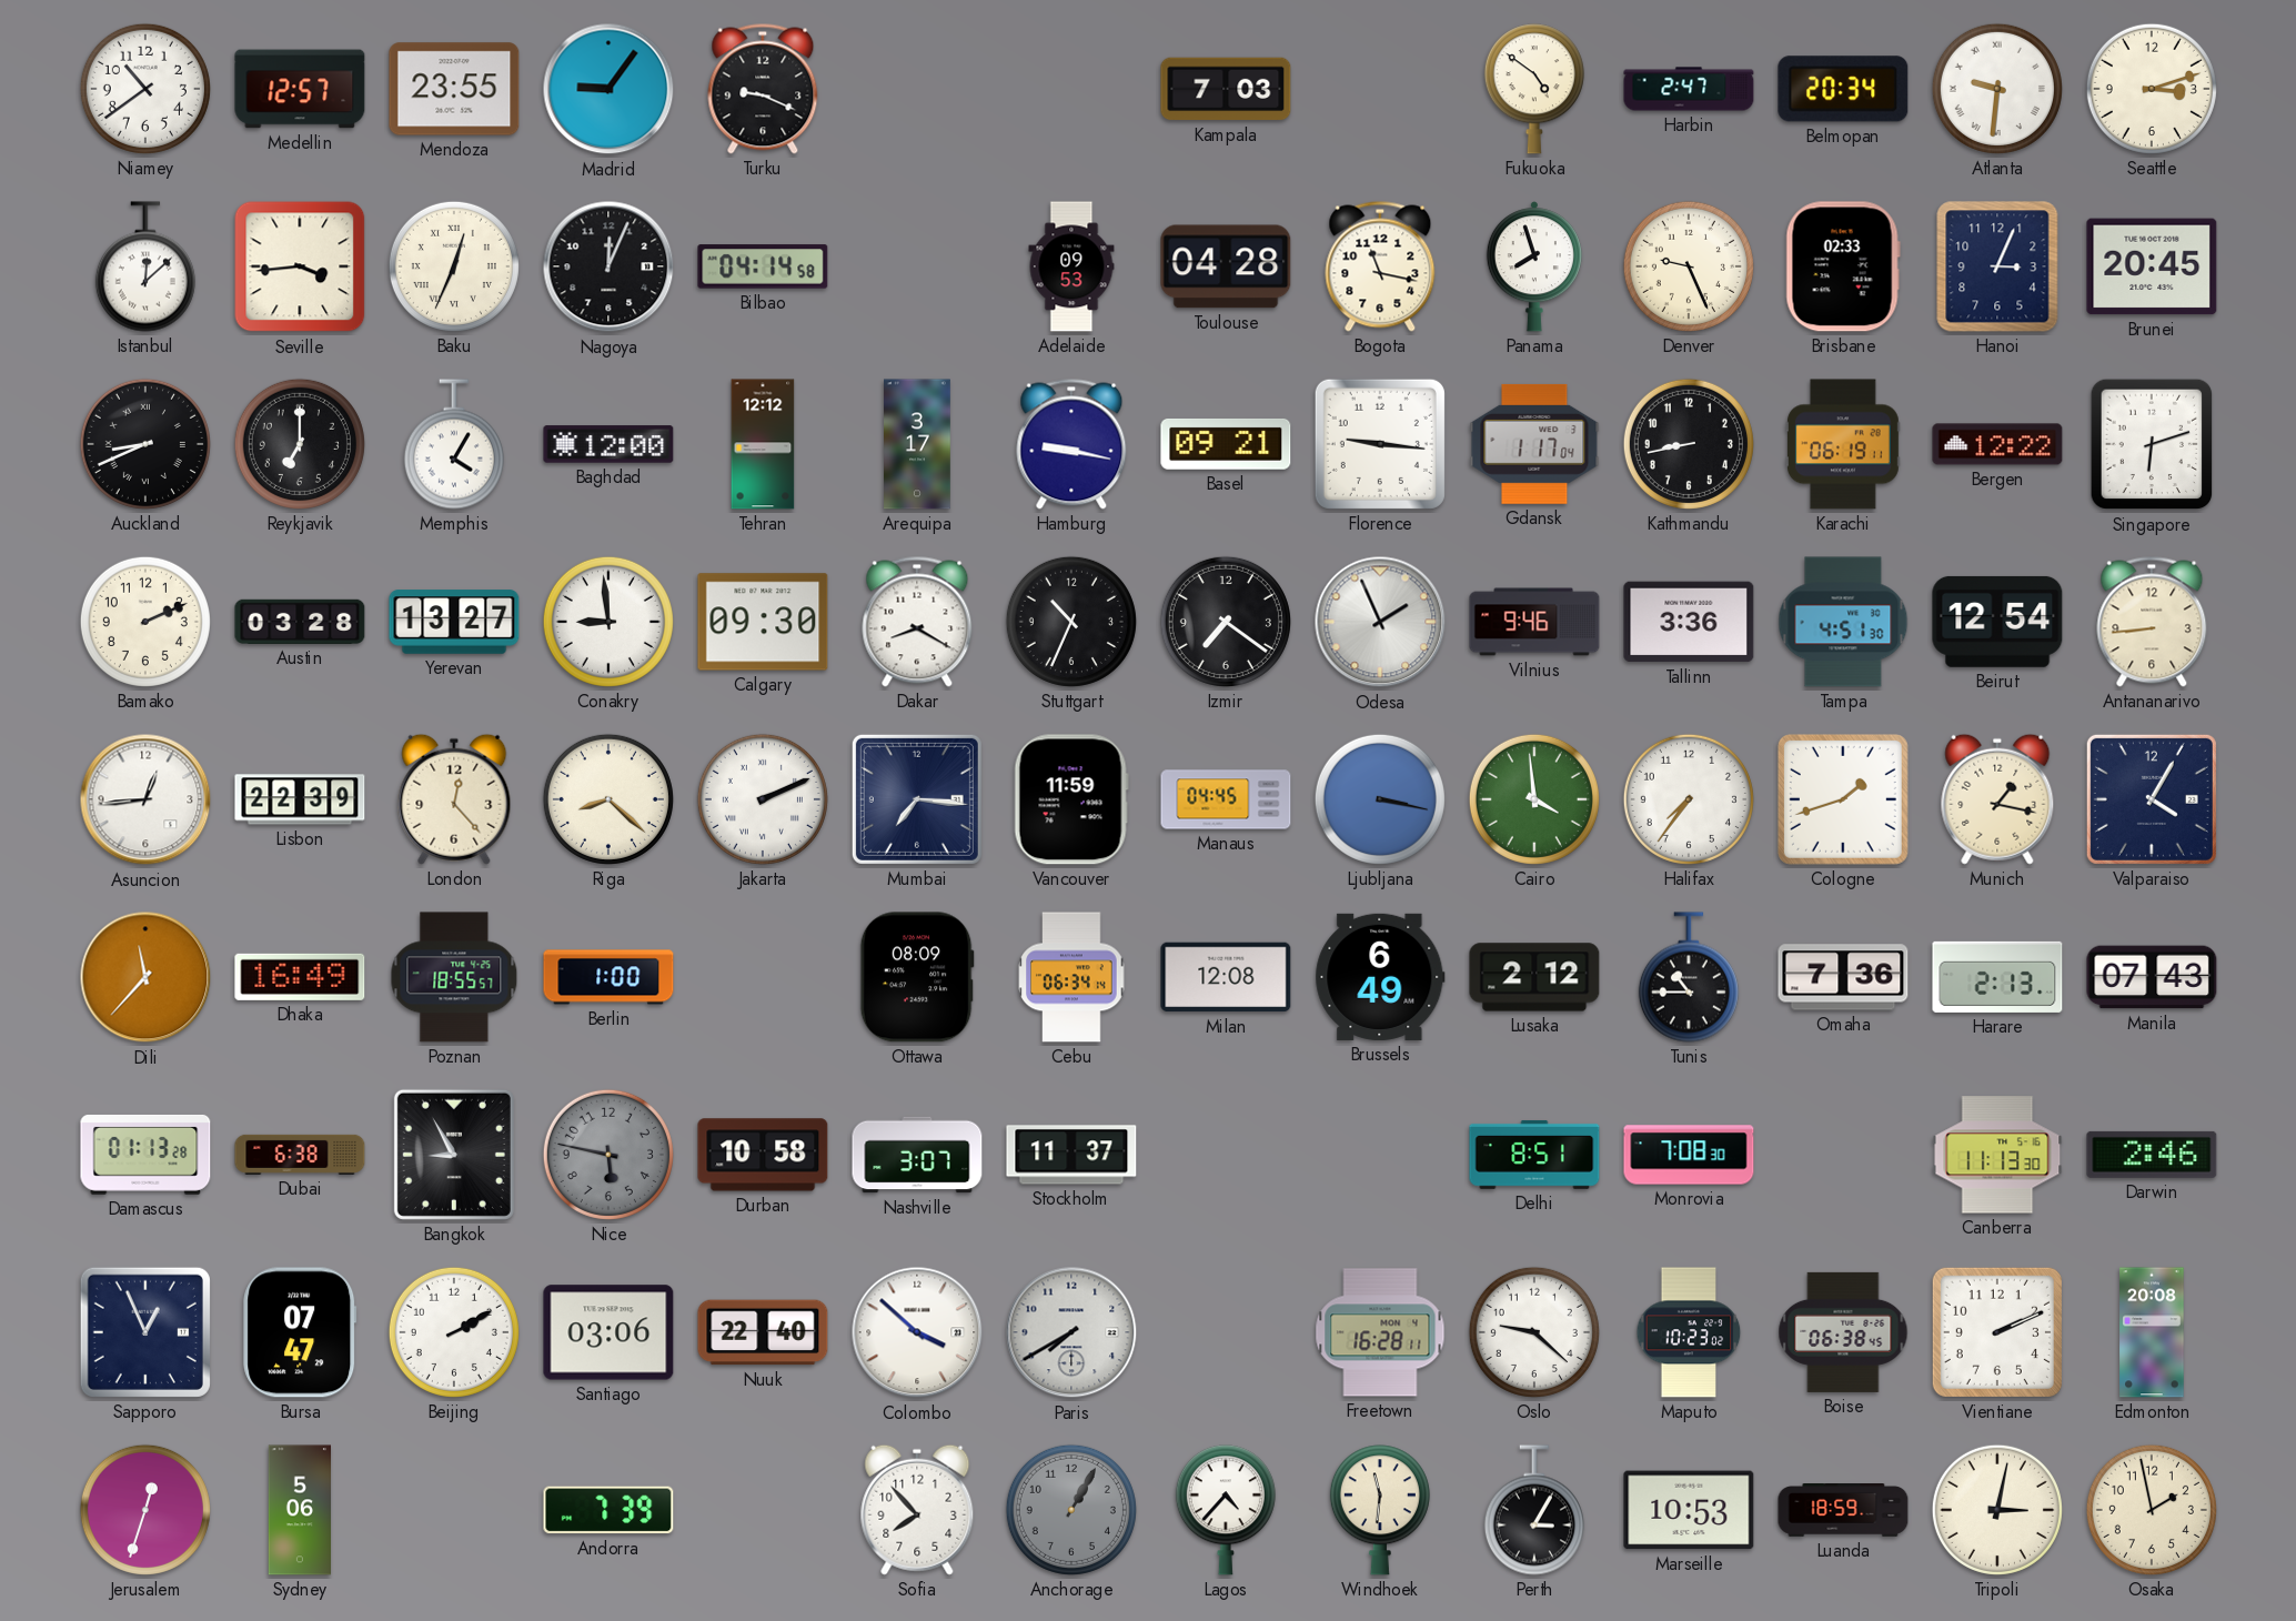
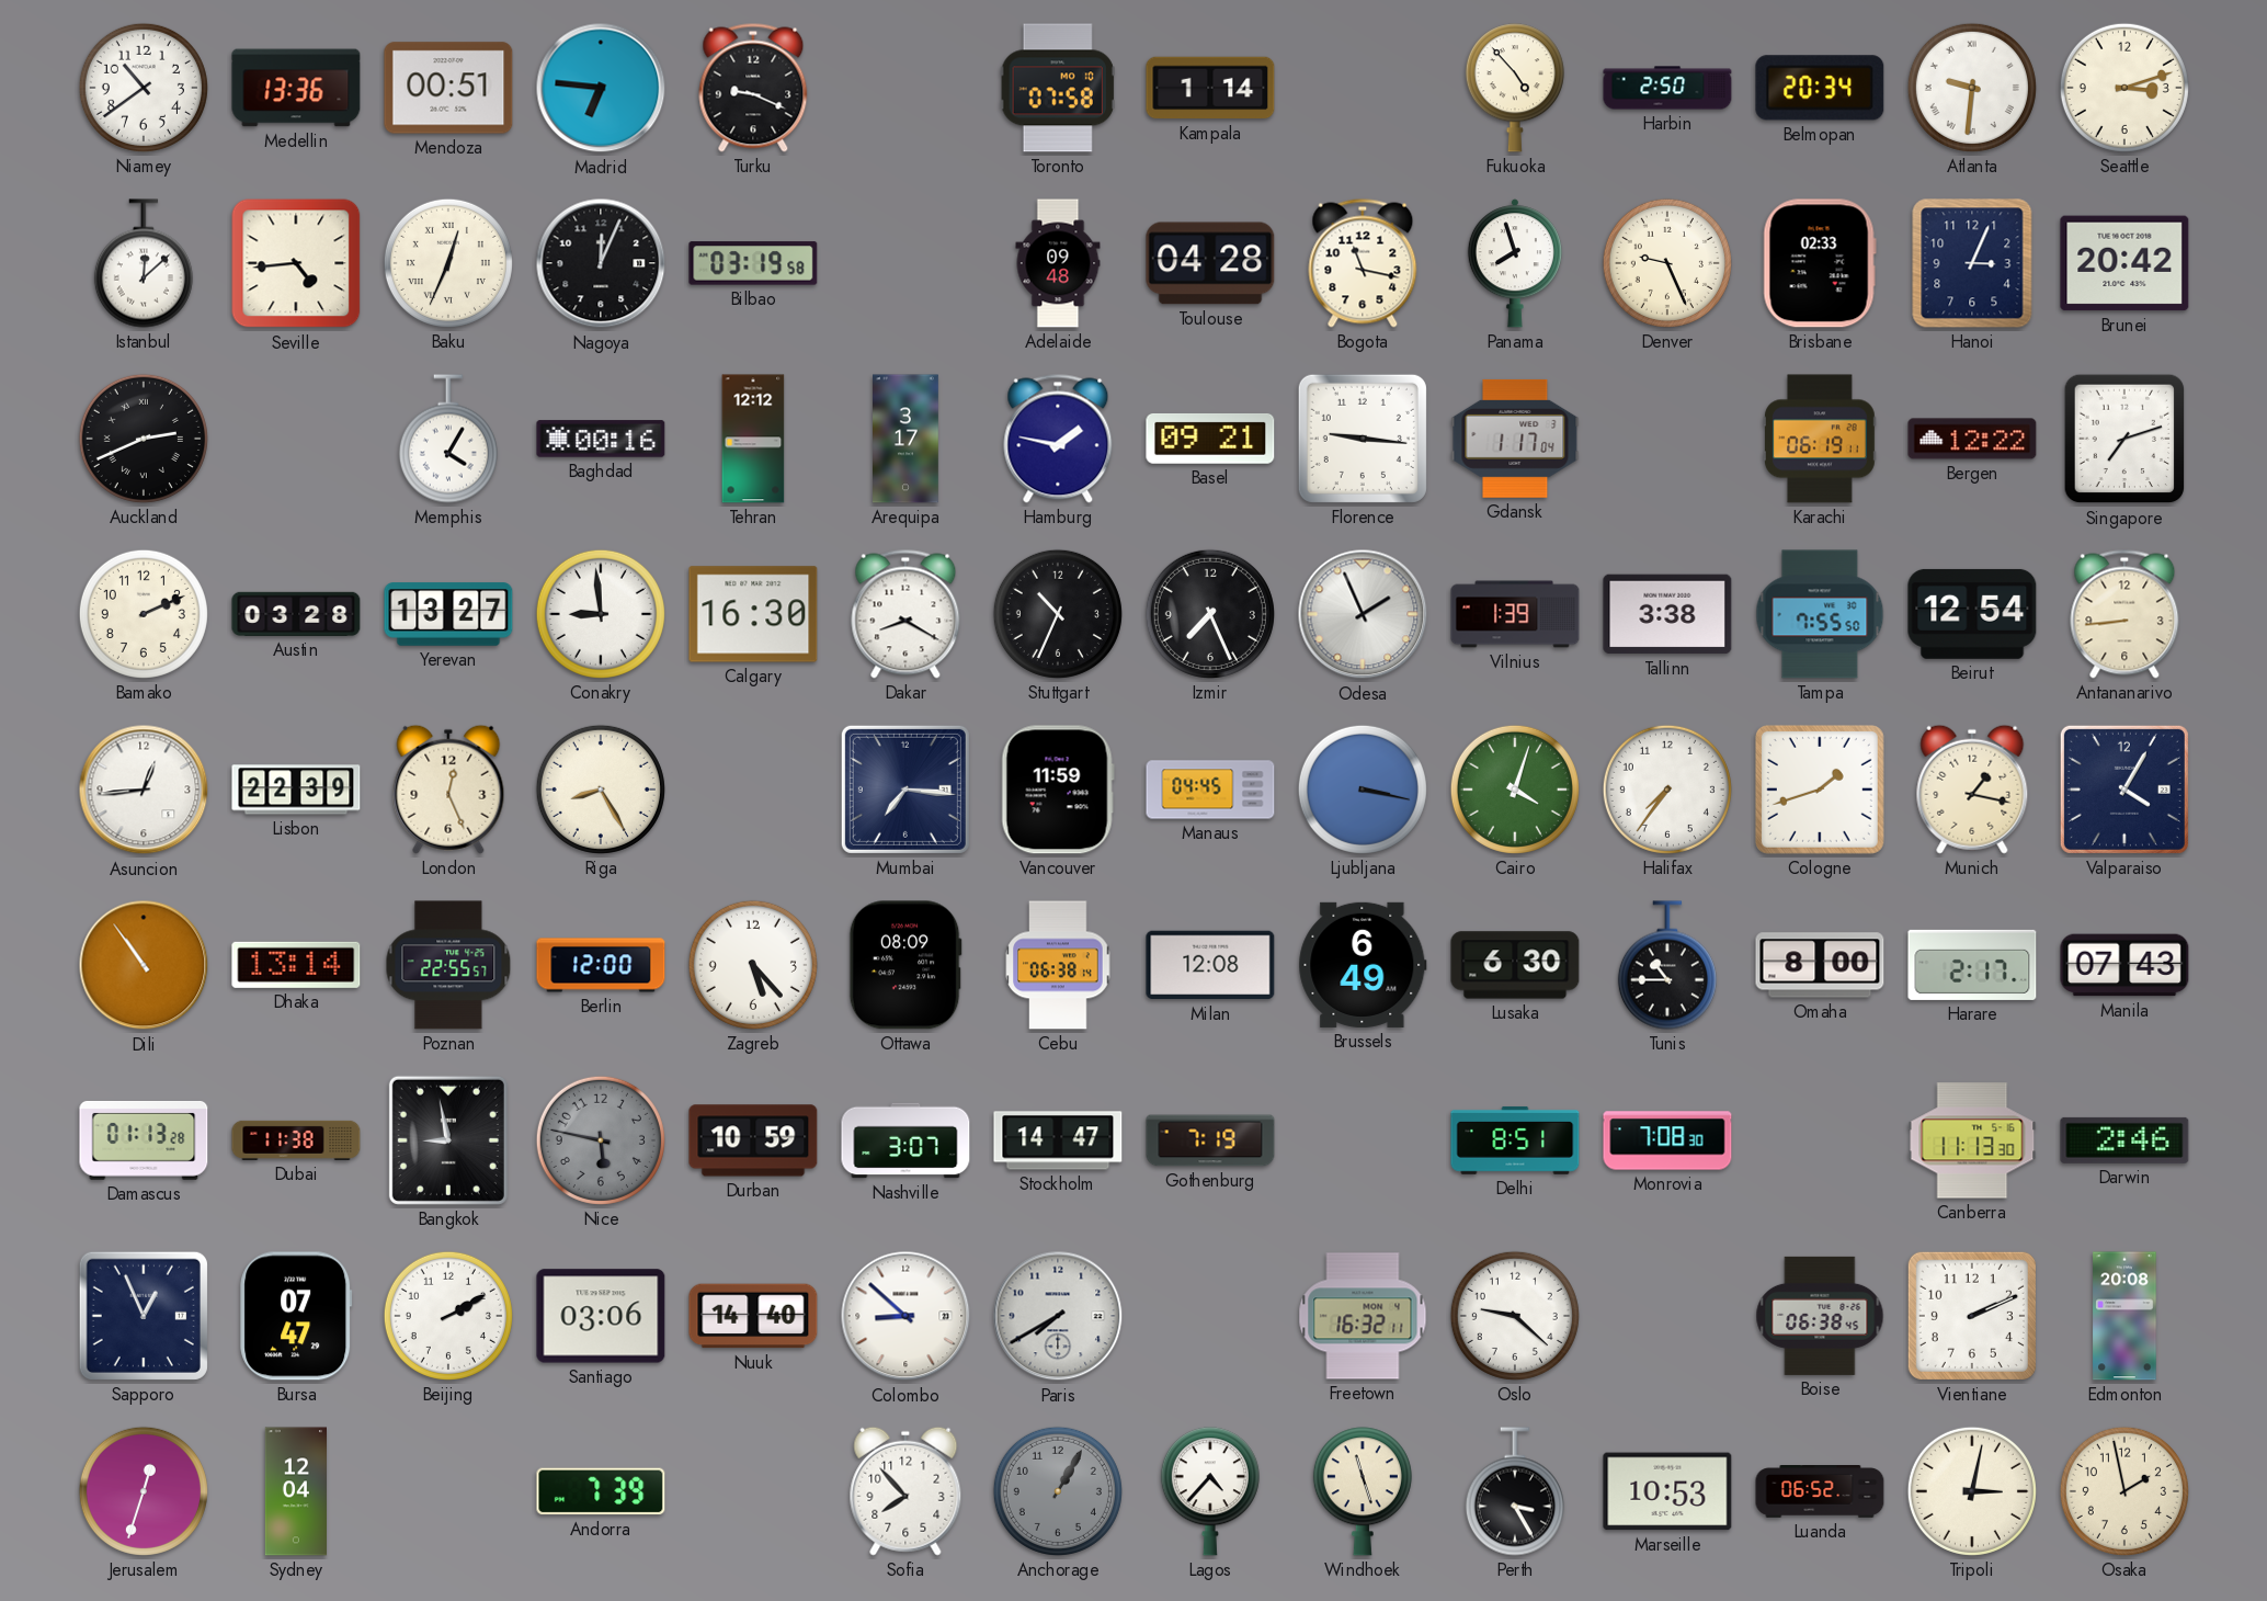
Medellin: 12:57 -> 13:36
Mendoza: 23:55 -> 00:51
Madrid: 9:06 -> 6:46
Toronto: none -> 07:58
Kampala: 7:03 -> 1:14
Fukuoka: 4:51 -> 4:53
Harbin: 2:47 -> 2:50
Seville: 3:44 -> 4:44
Bilbao: 04:14 -> 03:19
Adelaide: 09:53 -> 09:48
Brunei: 20:45 -> 20:42
Auckland: 8:41 -> 2:41
Reykjavik: 7:00 -> none
Baghdad: 12:00 -> 00:16
Hamburg: 9:17 -> 1:47
Kathmandu: 8:43 -> none
Singapore: 6:12 -> 7:12
Calgary: 09:30 -> 16:30
Izmir: 7:21 -> 7:26
Vilnius: 9:46 -> 1:39
Tallinn: 3:36 -> 3:38
Tampa: 4:51 -> 7:55
London: 12:23 -> 12:26
Riga: 8:22 -> 8:25
Jakarta: 2:11 -> none
Cairo: 3:59 -> 4:03
Dili: 11:37 -> 10:54
Dhaka: 16:49 -> 13:14
Poznan: 18:55 -> 22:55
Berlin: 1:00 -> 12:00
Zagreb: none -> 5:23
Cebu: 06:34 -> 06:38
Lusaka: 2:12 -> 6:30
Omaha: 7:36 -> 8:00
Harare: 2:13 -> 2:17
Dubai: 6:38 -> 11:38
Bangkok: 8:55 -> 8:58
Durban: 10:58 -> 10:59
Stockholm: 11:37 -> 14:47
Gothenburg: none -> 7:19
Nuuk: 22:40 -> 14:40
Colombo: 3:52 -> 8:52
Freetown: 16:28 -> 16:32
Maputo: 10:23 -> none
Sydney: 5:06 -> 12:04
Windhoek: 11:31 -> 11:27
Perth: 3:05 -> 3:25
Luanda: 18:59 -> 06:52
